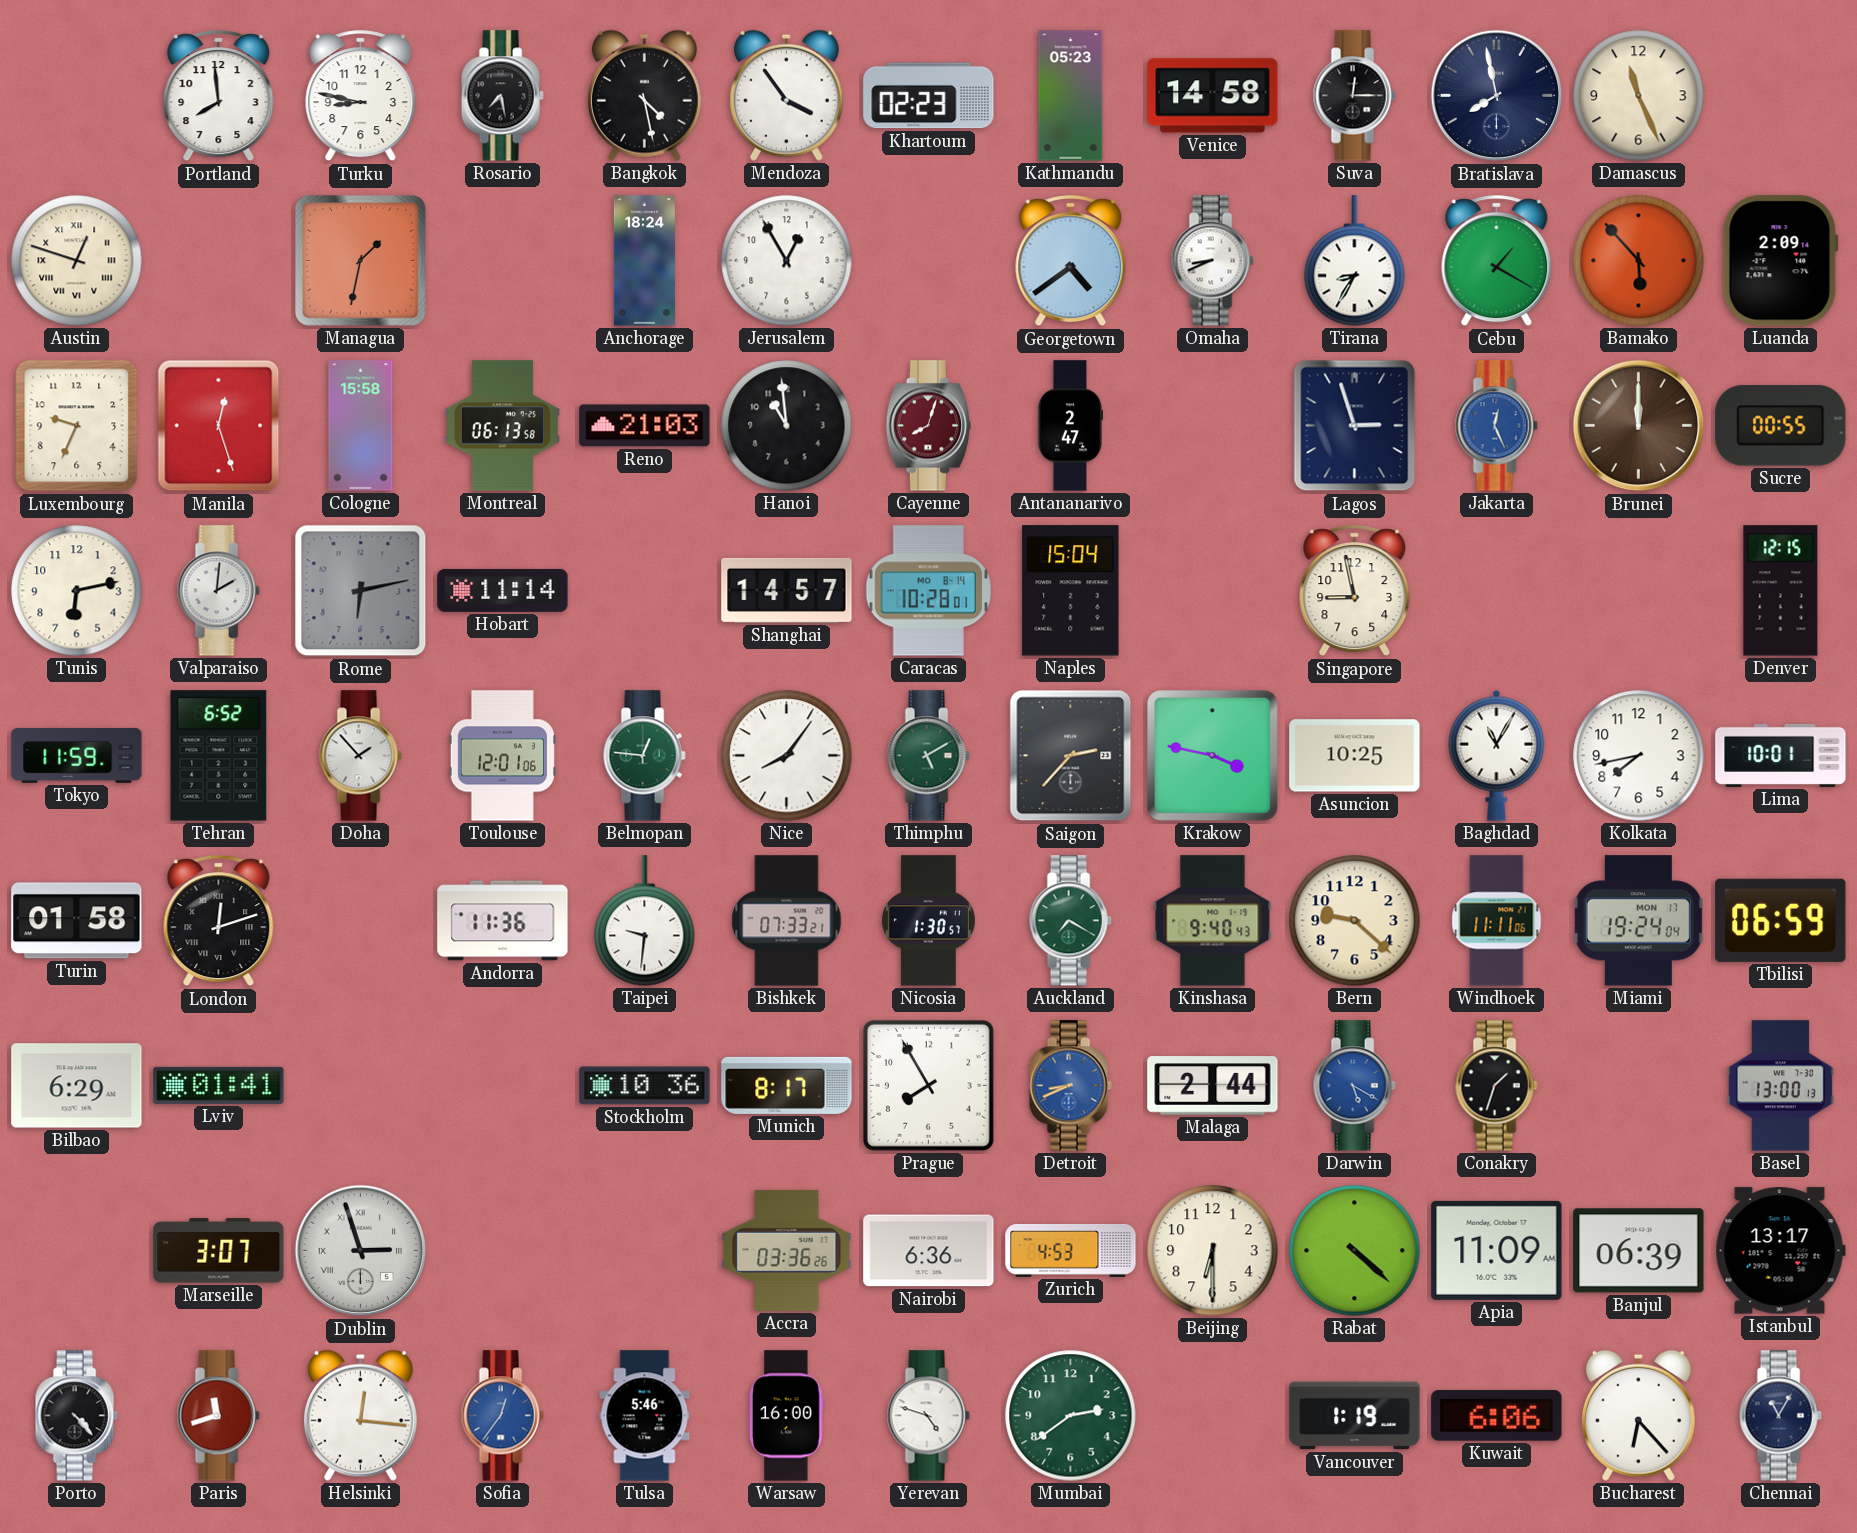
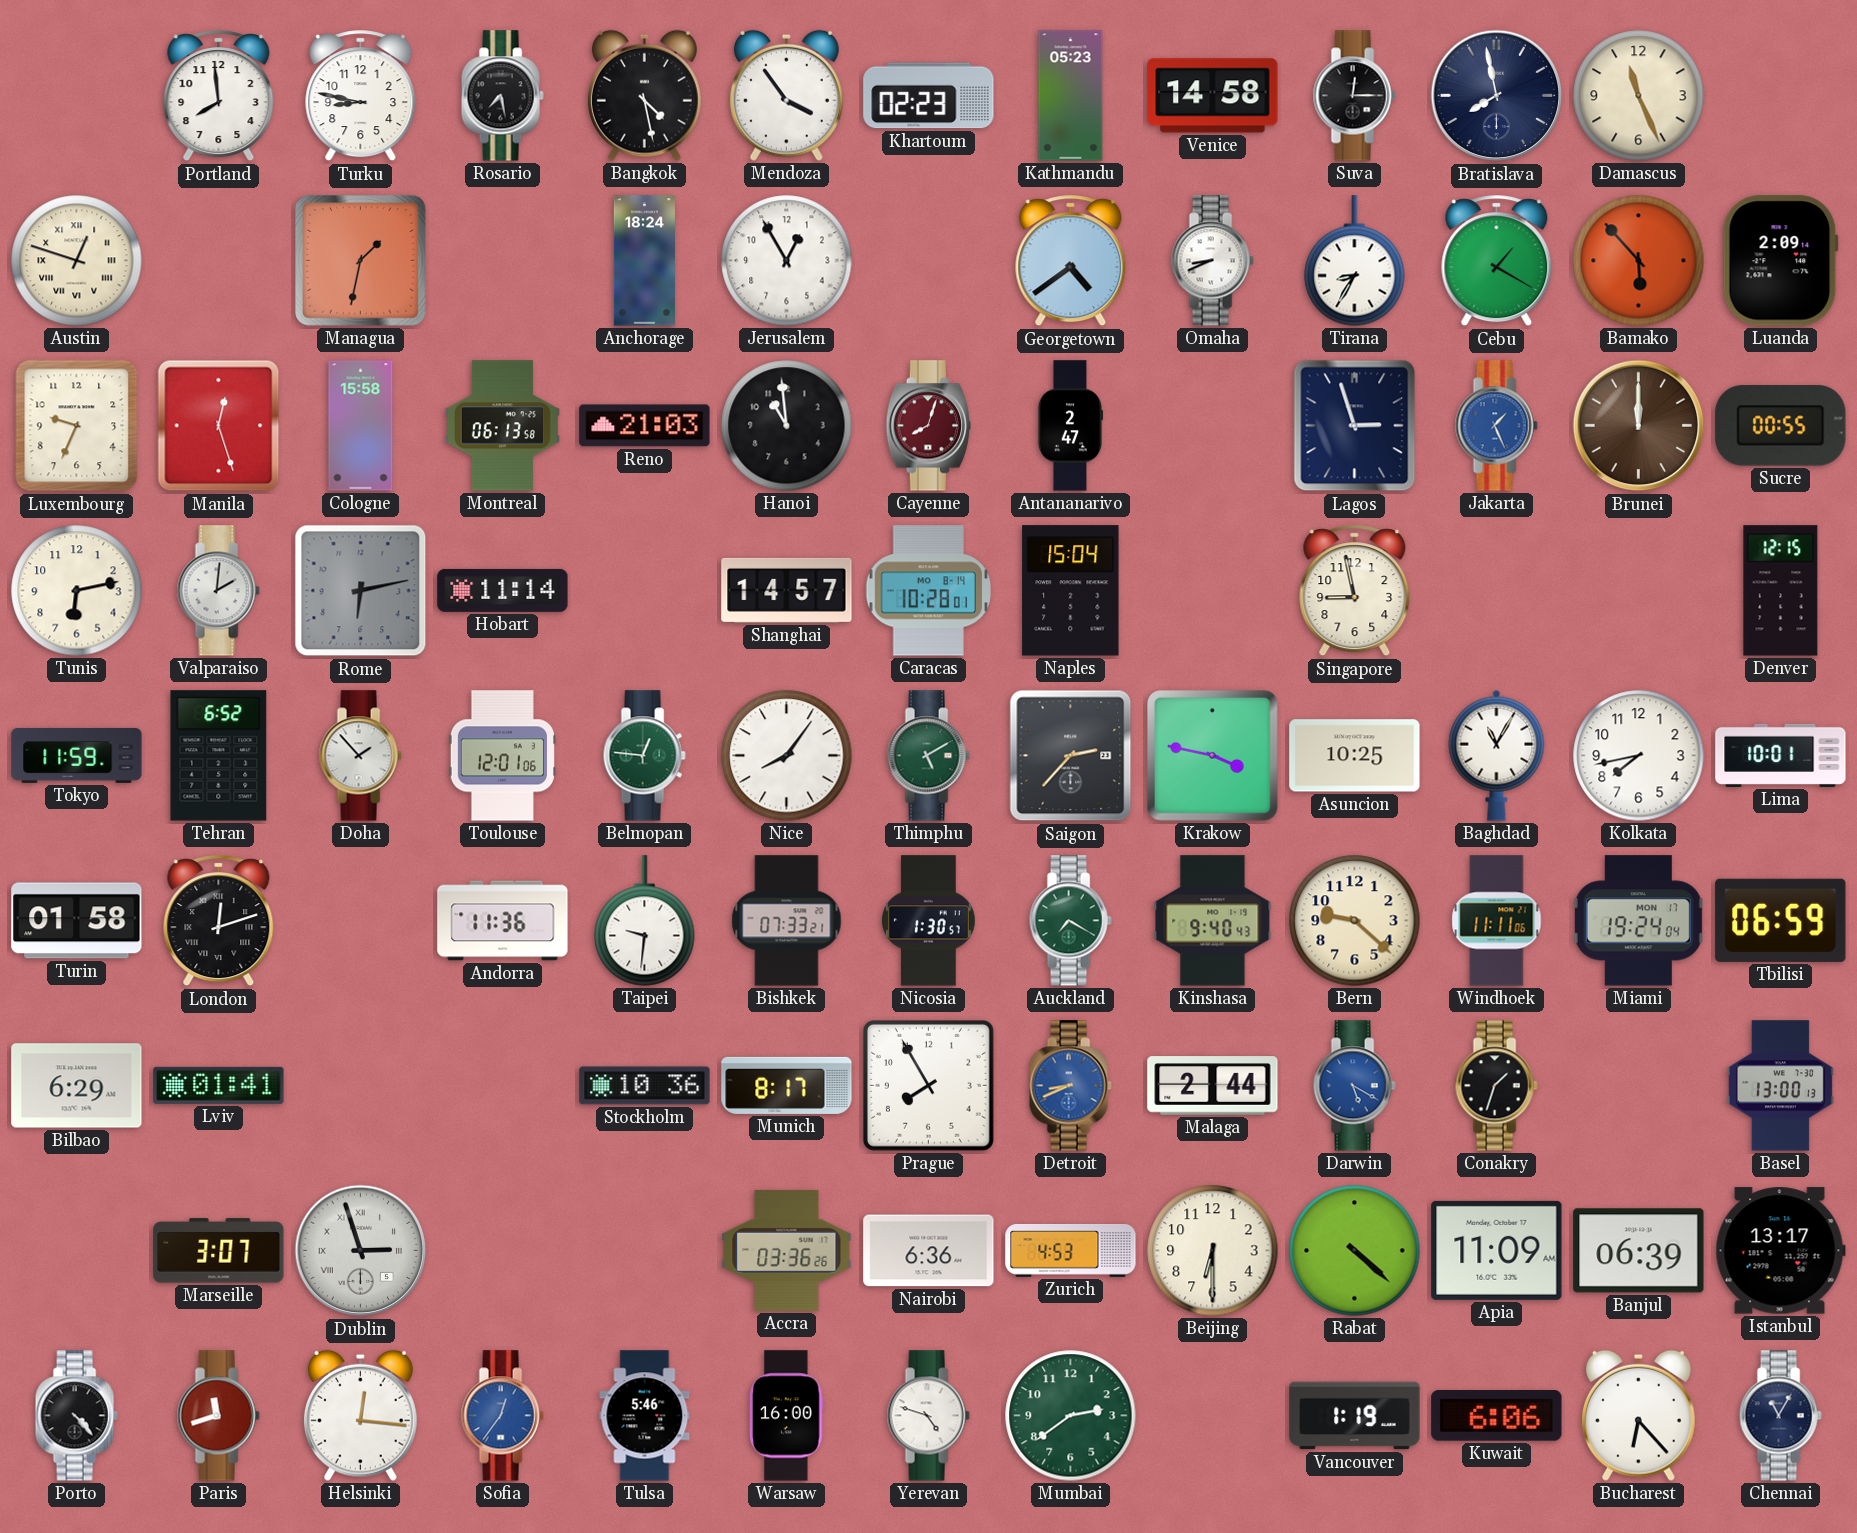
Jakarta: 12:26 -> 1:26
